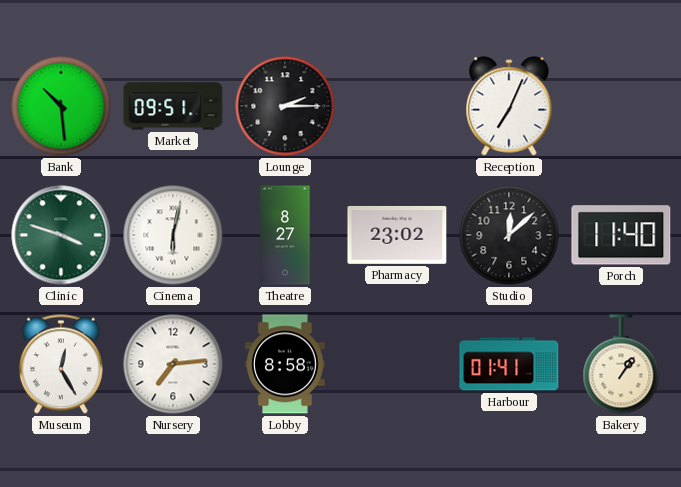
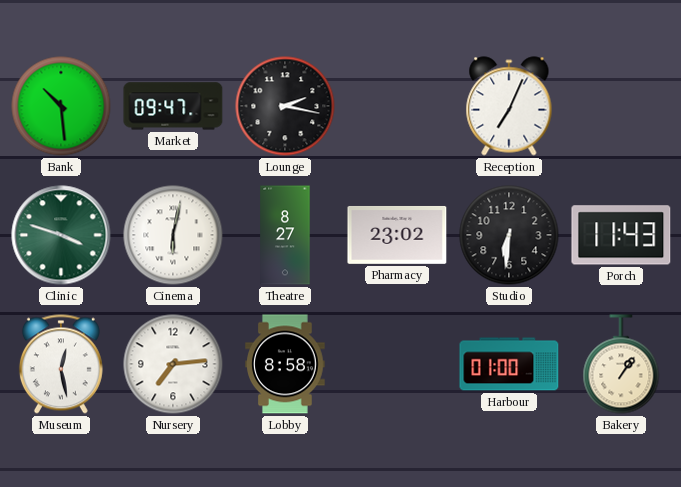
Market: 09:51 -> 09:47
Lounge: 2:15 -> 2:17
Studio: 12:08 -> 6:31
Porch: 11:40 -> 11:43
Museum: 12:25 -> 12:28
Harbour: 01:41 -> 01:00
